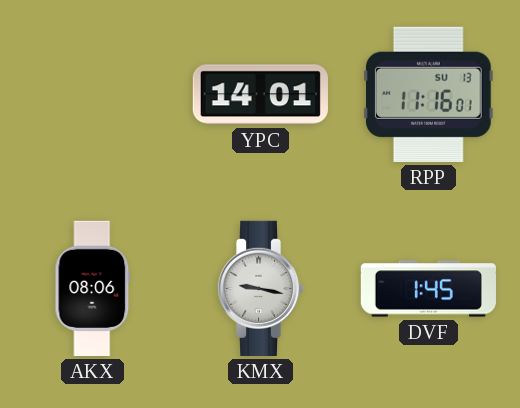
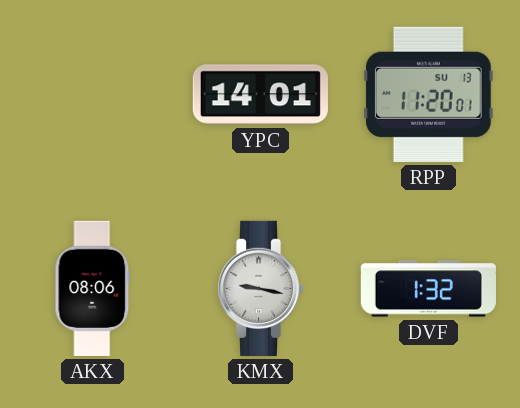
RPP: 11:16 -> 11:20
DVF: 1:45 -> 1:32
